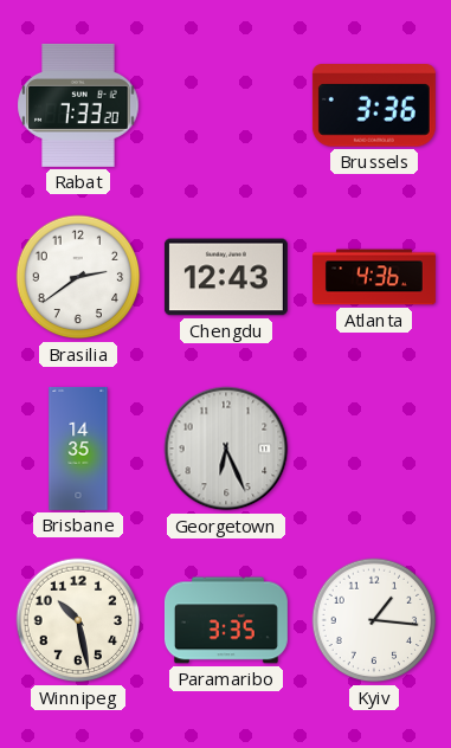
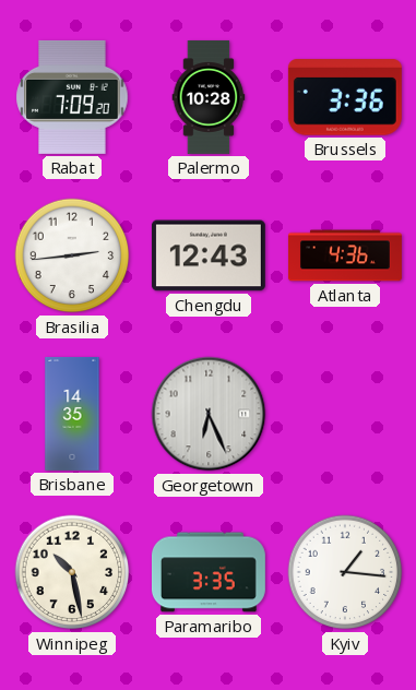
Rabat: 7:33 -> 7:09
Palermo: none -> 10:28
Brasilia: 2:39 -> 2:44
